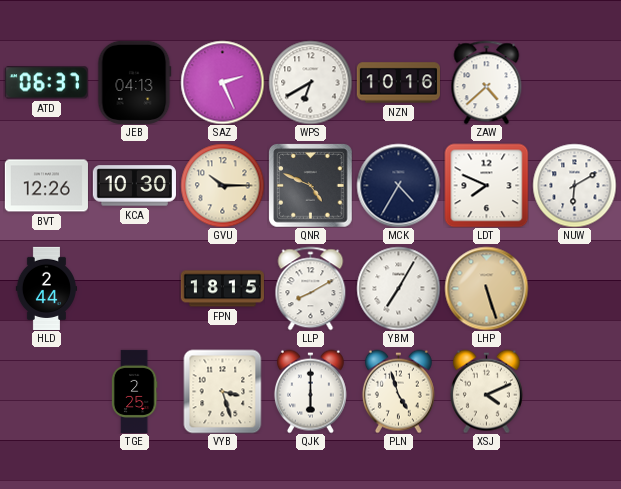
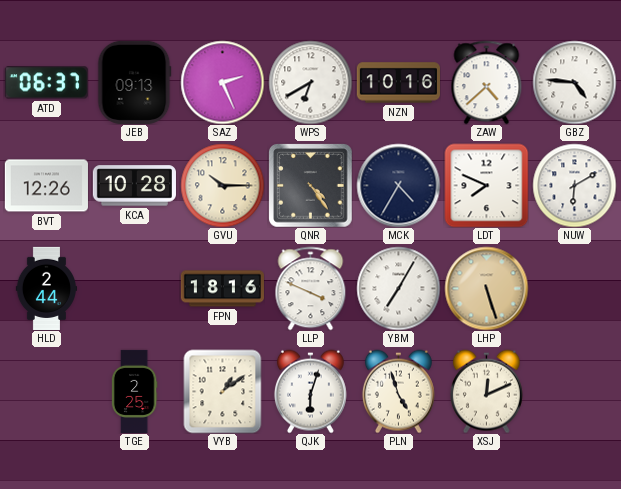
JEB: 04:13 -> 09:13
GBZ: none -> 4:46
KCA: 10:30 -> 10:28
QNR: 4:49 -> 4:24
FPN: 18:15 -> 18:16
LLP: 8:10 -> 3:49
VYB: 3:27 -> 1:09
QJK: 6:00 -> 6:03
XSJ: 4:11 -> 12:11
